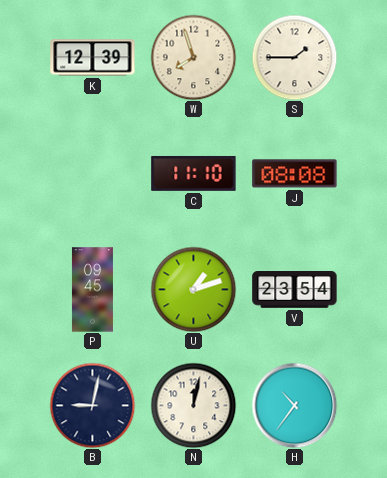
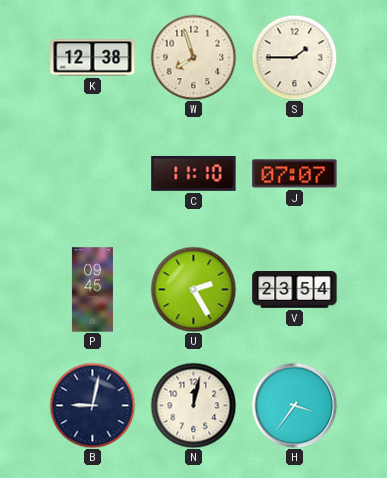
K: 12:39 -> 12:38
J: 08:08 -> 07:07
U: 1:12 -> 2:25
H: 10:36 -> 3:36
